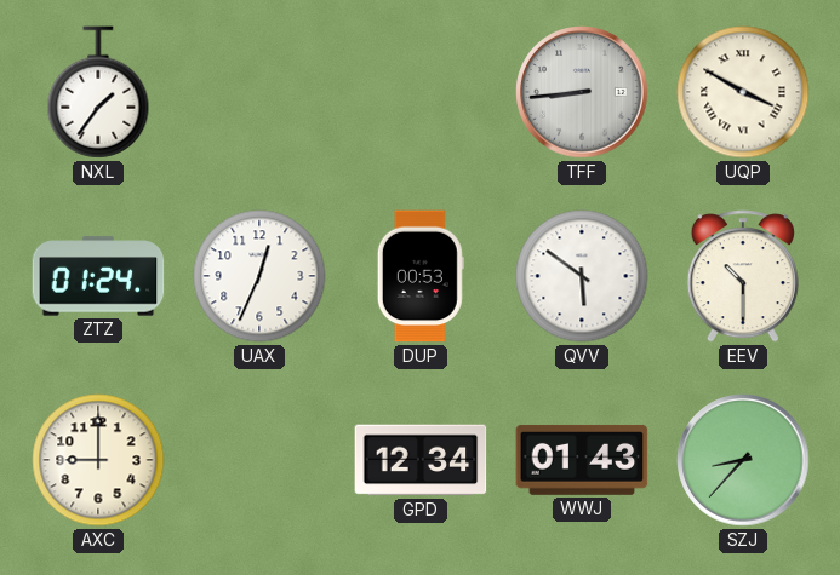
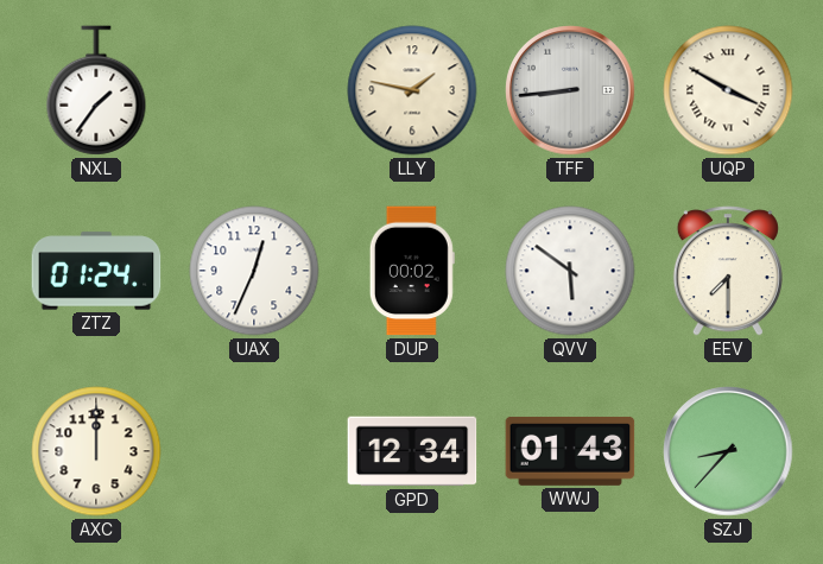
LLY: none -> 1:47
DUP: 00:53 -> 00:02
EEV: 10:30 -> 7:30
AXC: 9:00 -> 12:00
